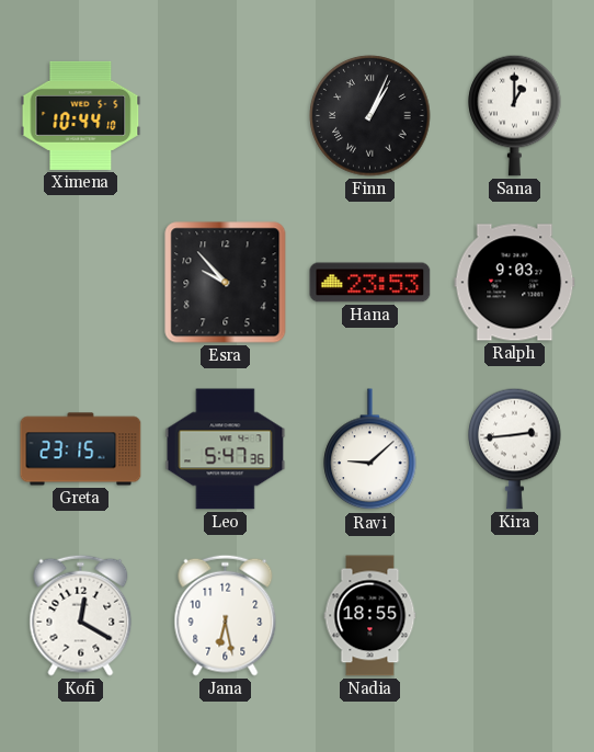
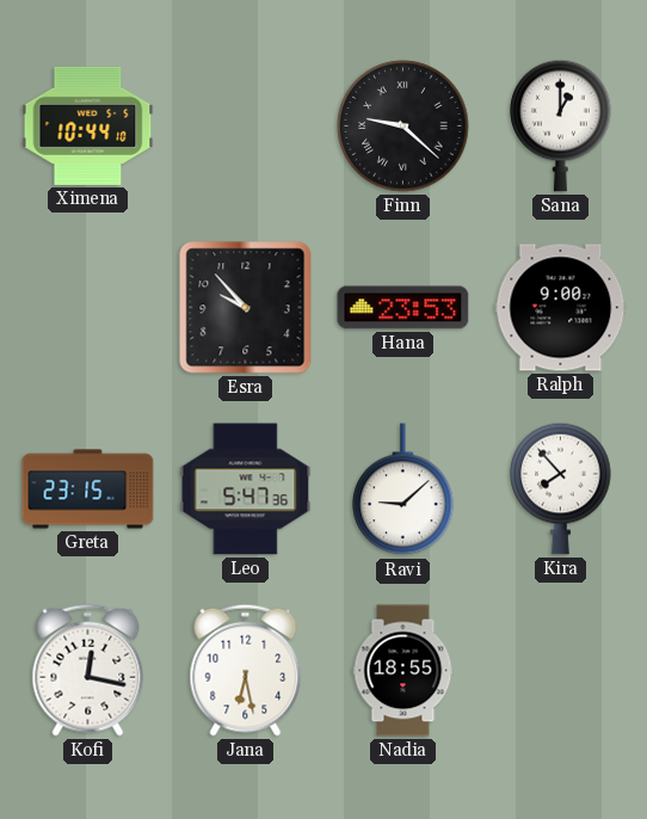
Finn: 1:04 -> 9:22
Ralph: 9:03 -> 9:00
Kira: 2:44 -> 7:53
Kofi: 12:20 -> 12:17
